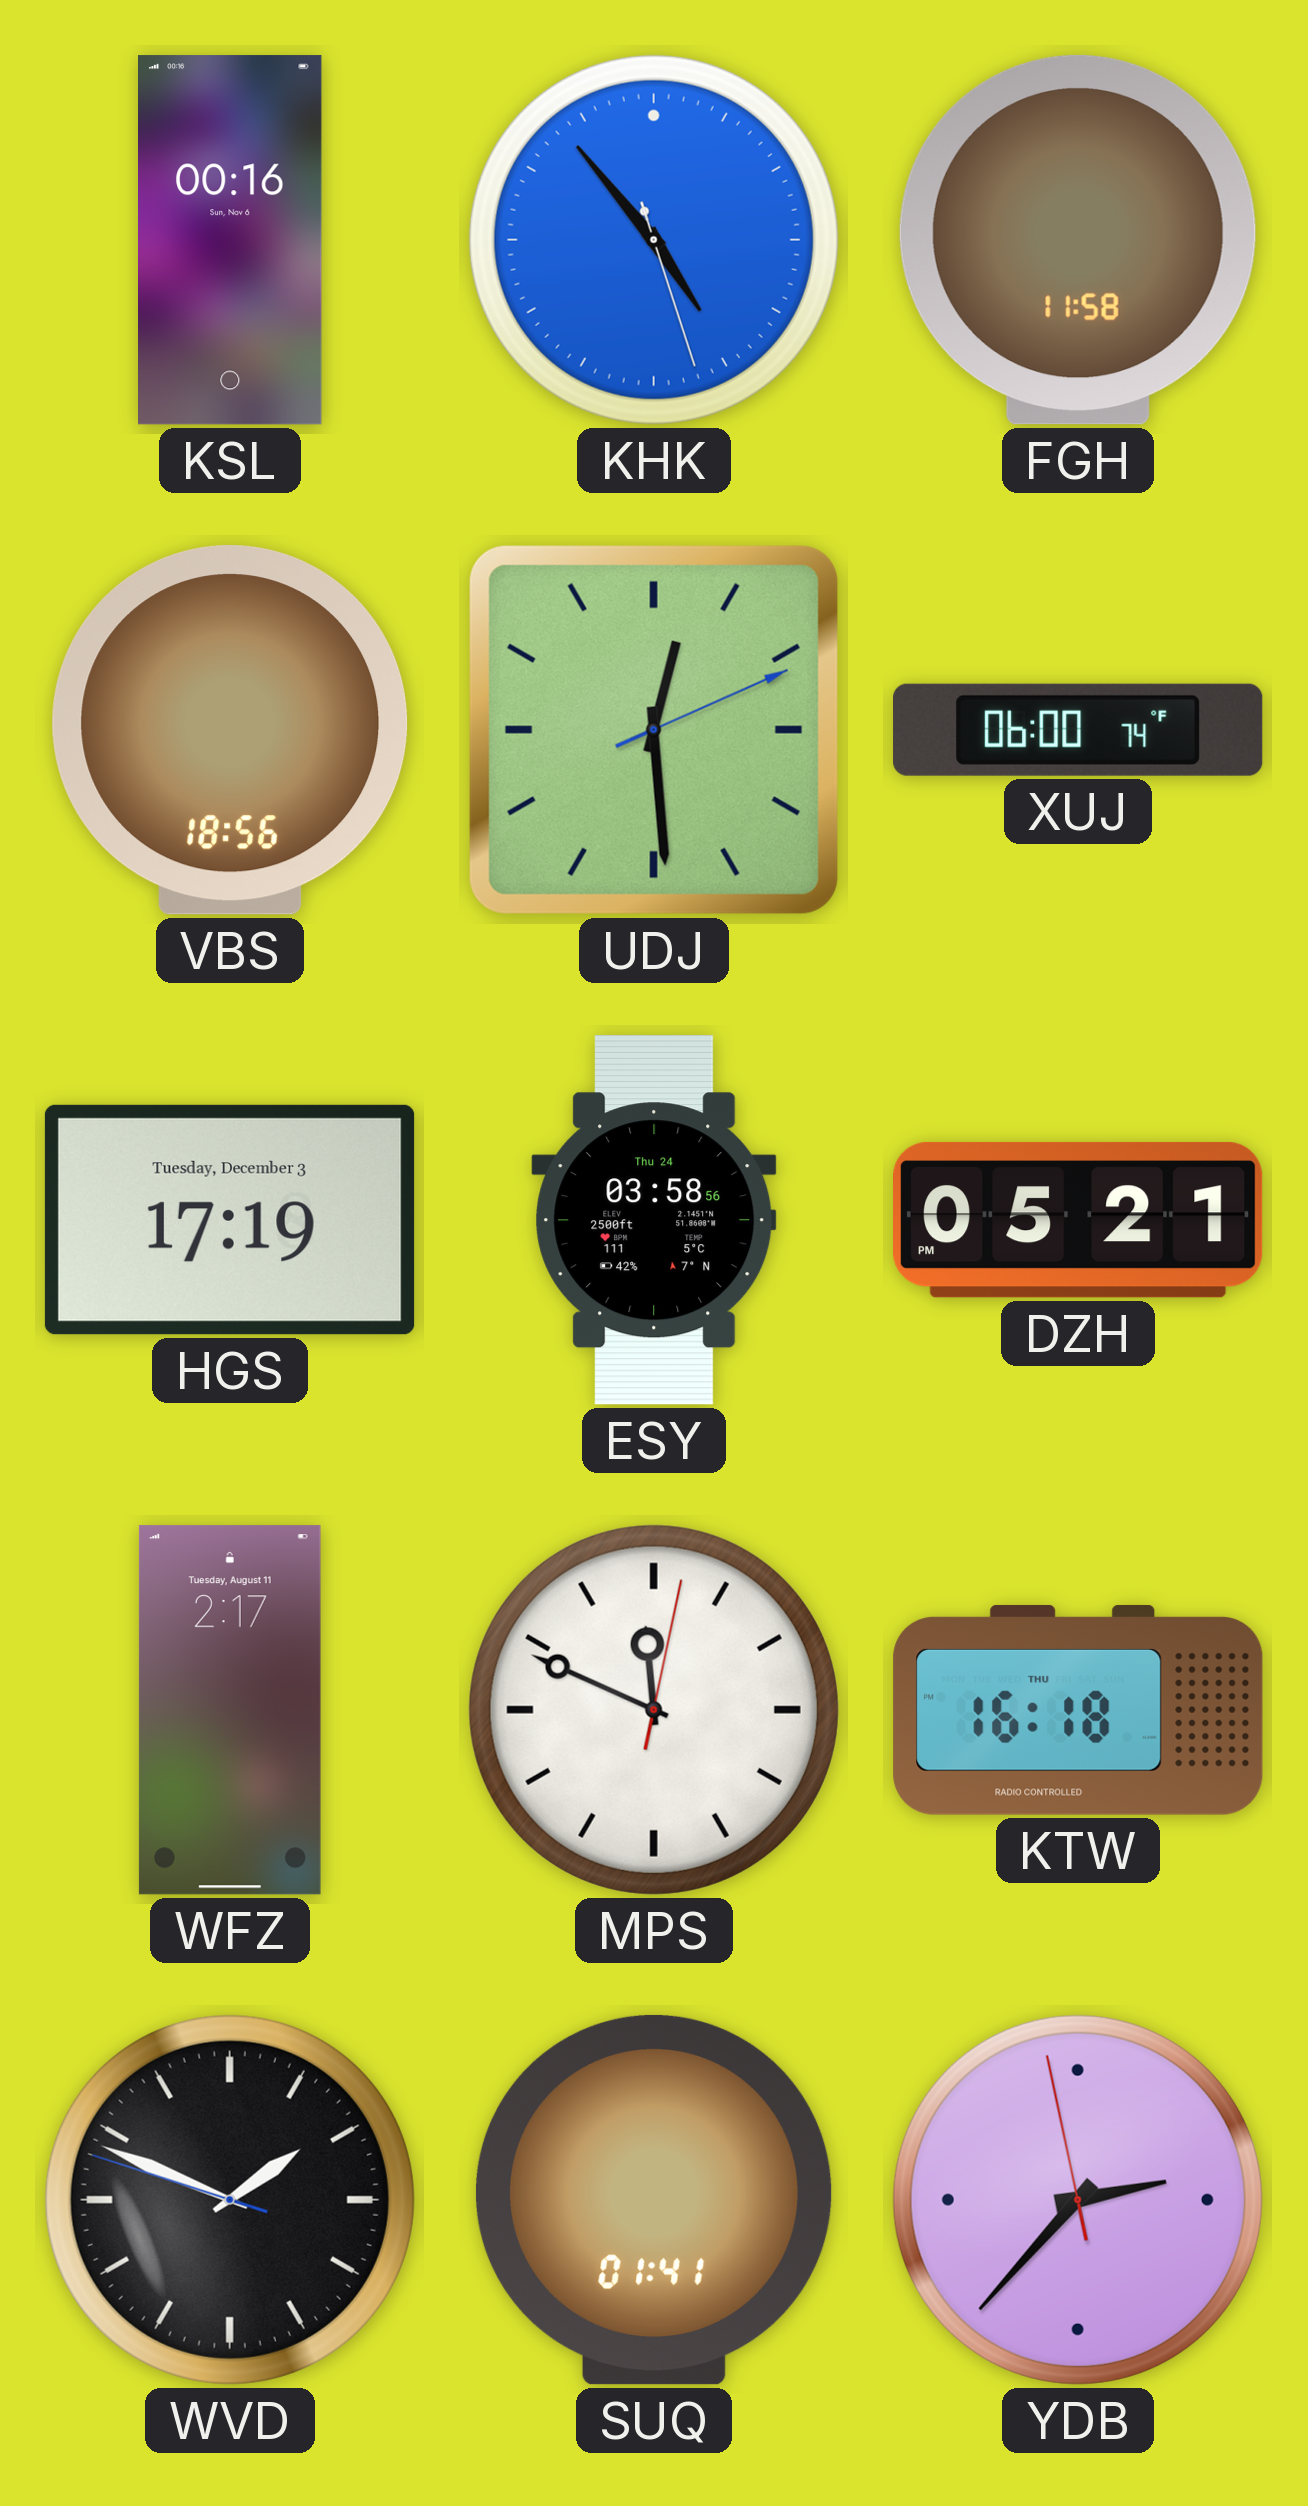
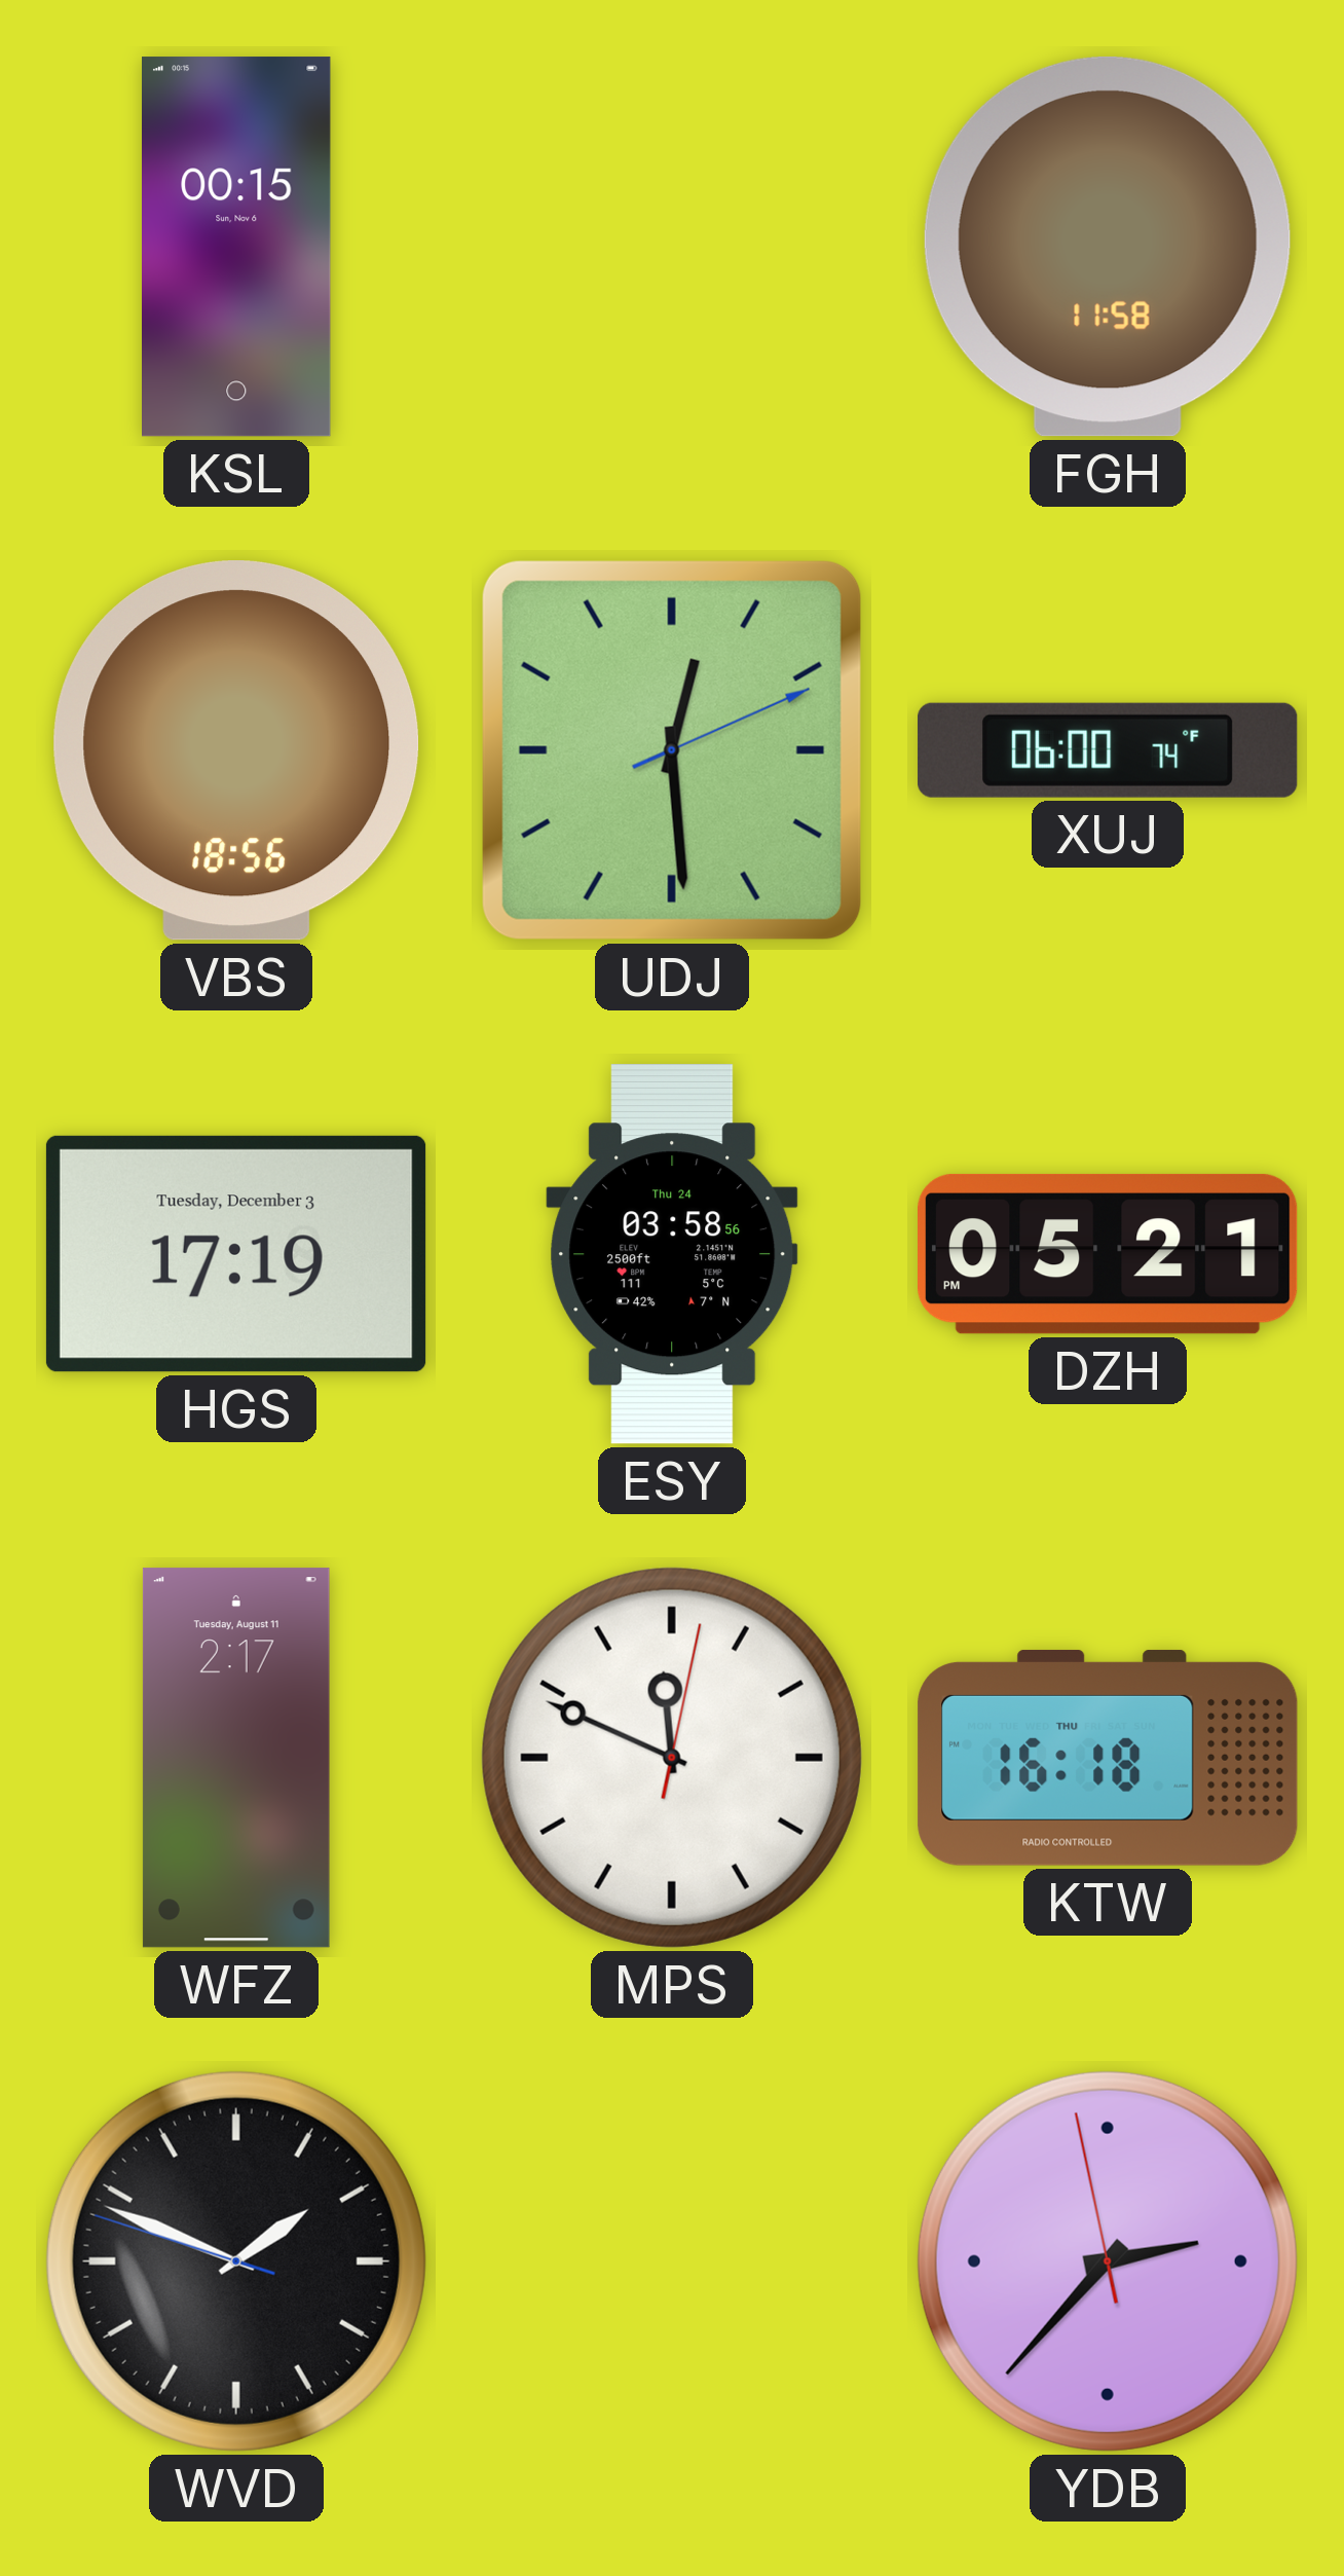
KSL: 00:16 -> 00:15
KHK: 4:53 -> none
SUQ: 01:41 -> none
